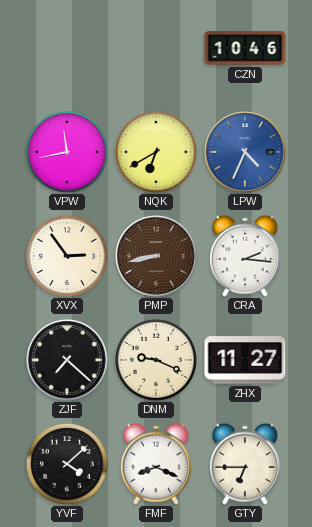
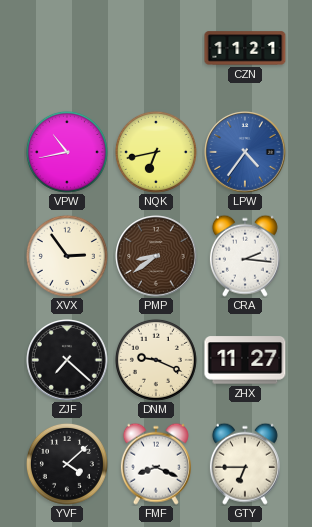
CZN: 10:46 -> 11:21
VPW: 11:43 -> 10:43
NQK: 6:40 -> 6:43
LPW: 4:34 -> 4:36
PMP: 8:43 -> 8:39
